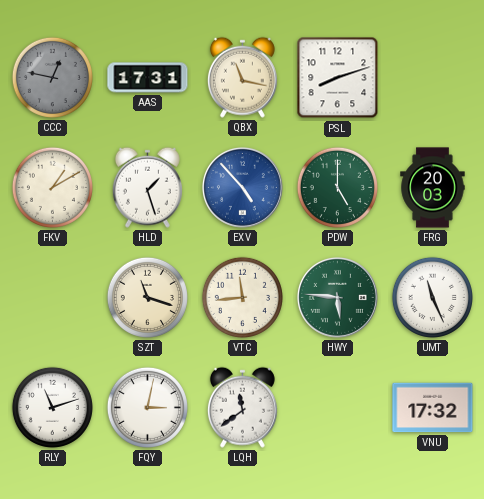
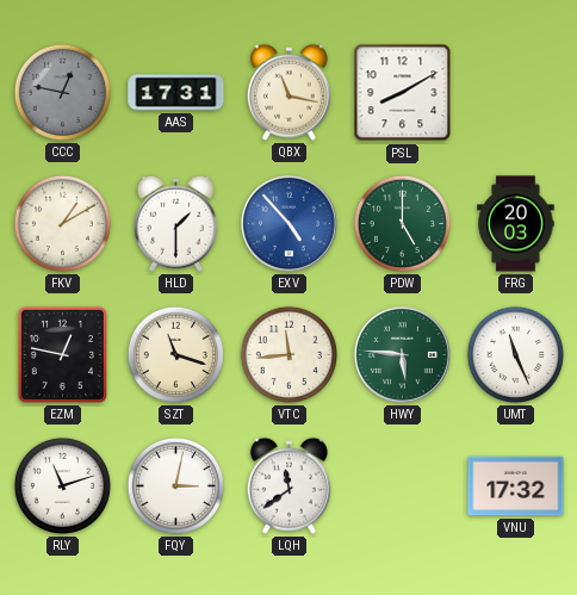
PSL: 8:12 -> 8:10
HLD: 1:27 -> 1:30
EZM: none -> 12:47
